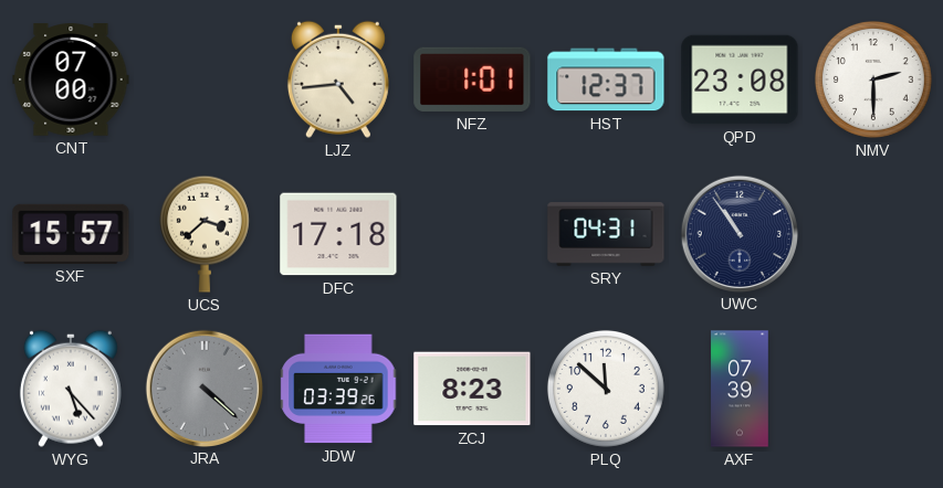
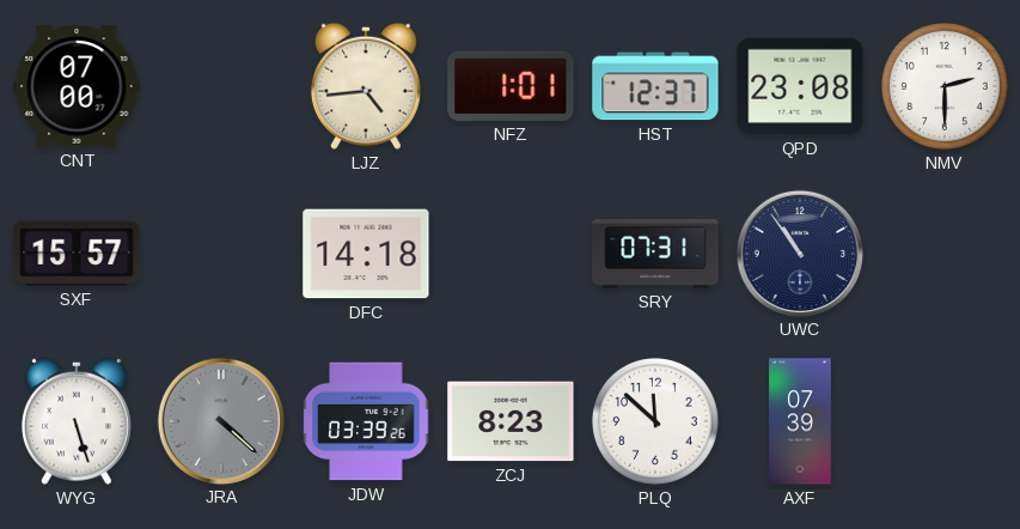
UCS: 3:38 -> none
DFC: 17:18 -> 14:18
SRY: 04:31 -> 07:31
WYG: 5:23 -> 5:27
